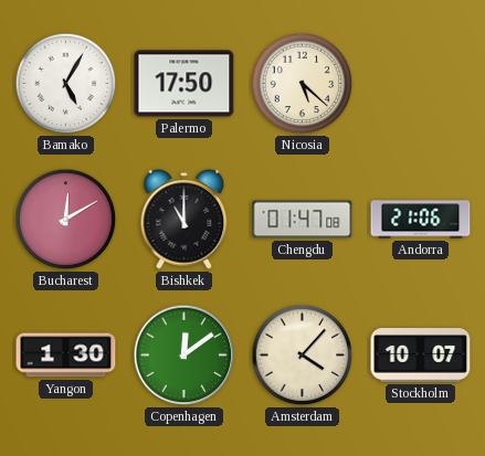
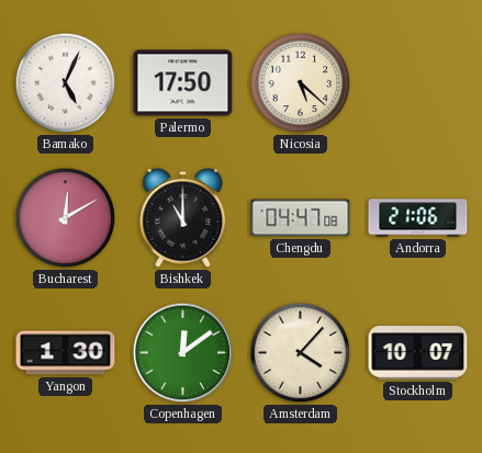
Bamako: 5:05 -> 5:04
Chengdu: 01:47 -> 04:47
